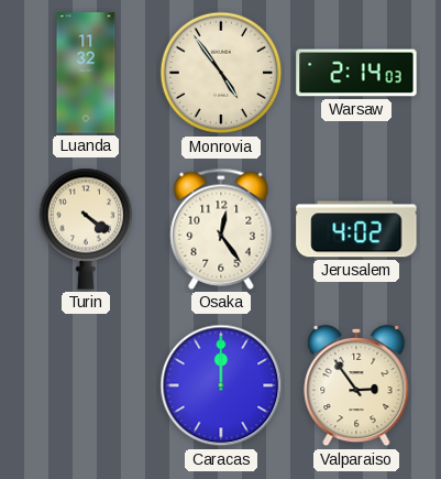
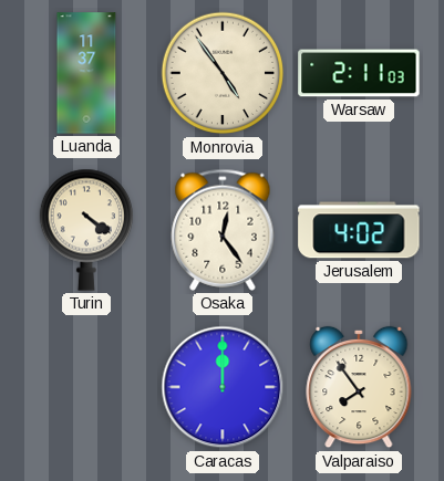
Luanda: 11:32 -> 11:37
Warsaw: 2:14 -> 2:11
Valparaiso: 2:54 -> 7:54
